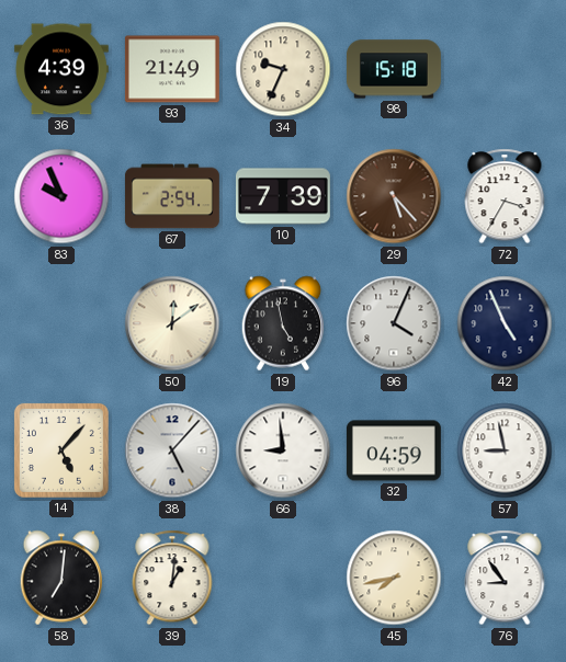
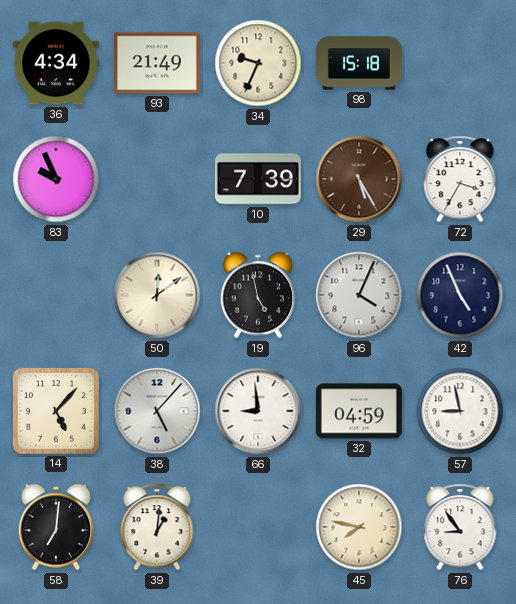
36: 4:39 -> 4:34
67: 2:54 -> none
29: 5:23 -> 5:25
45: 7:43 -> 7:47
